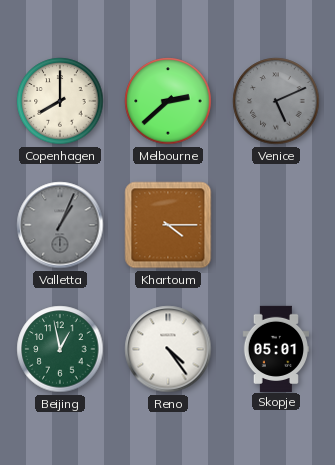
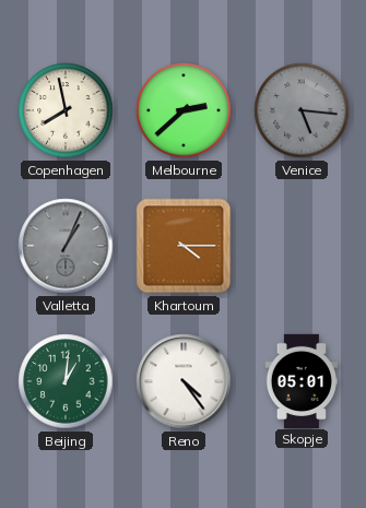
Copenhagen: 8:00 -> 7:58
Venice: 5:11 -> 5:16
Beijing: 12:58 -> 1:01
